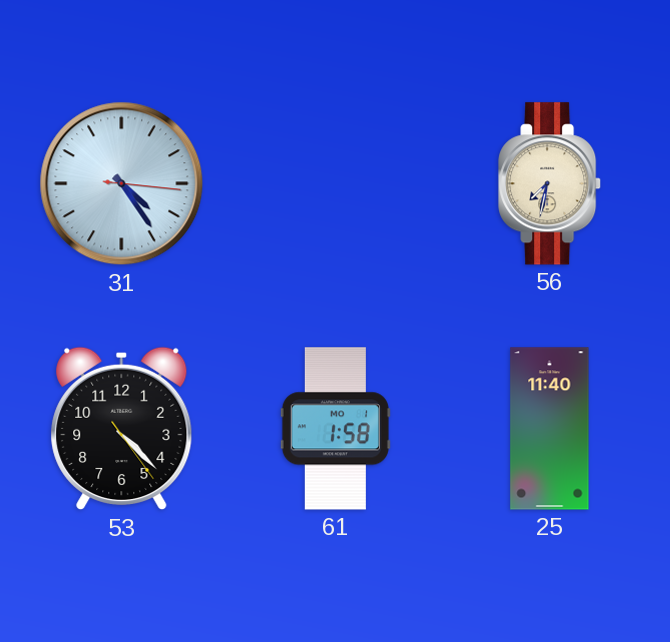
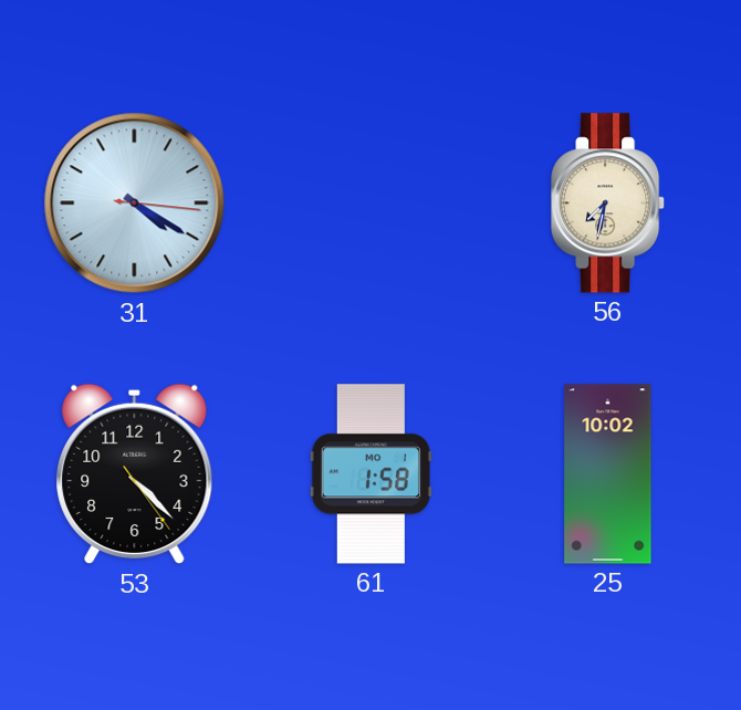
31: 4:24 -> 4:20
25: 11:40 -> 10:02
